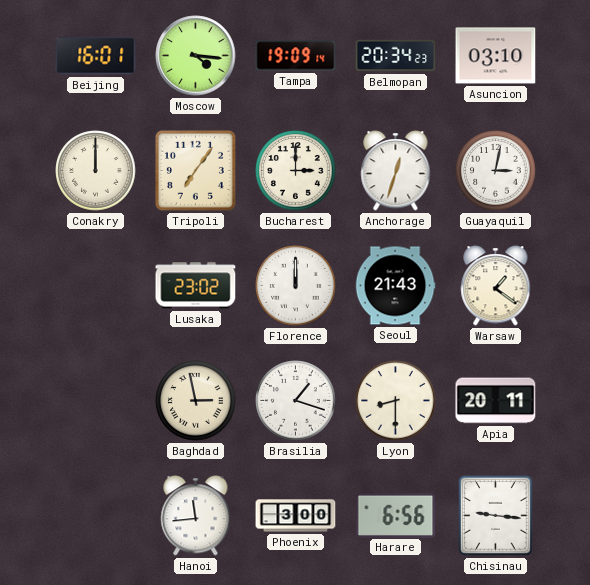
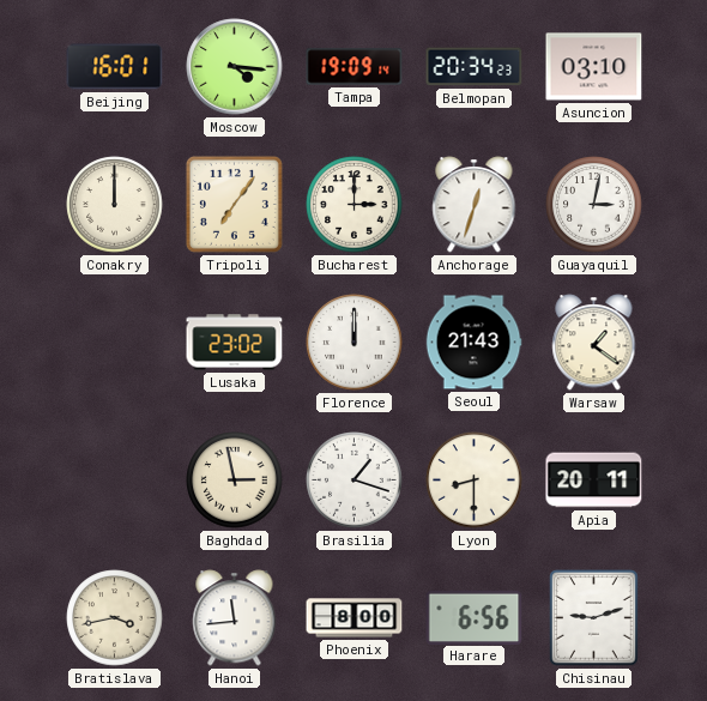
Bratislava: none -> 3:43
Phoenix: 3:00 -> 8:00
Chisinau: 9:16 -> 9:12
